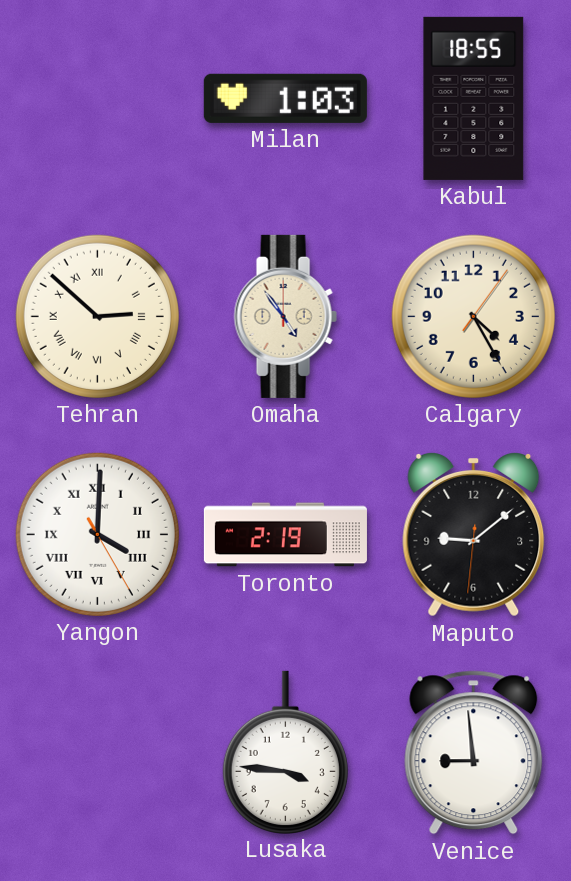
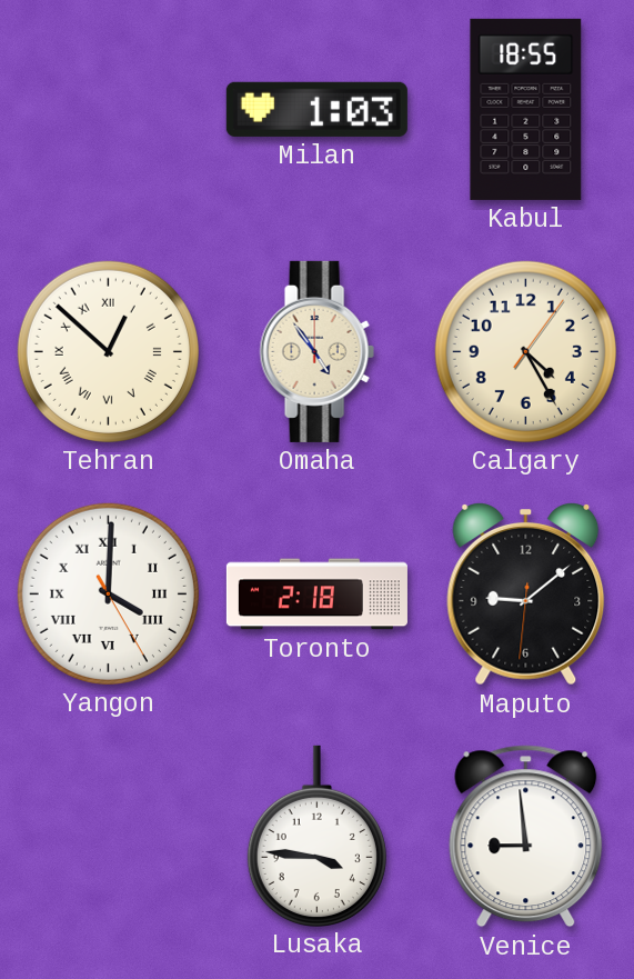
Tehran: 2:52 -> 12:52
Toronto: 2:19 -> 2:18
